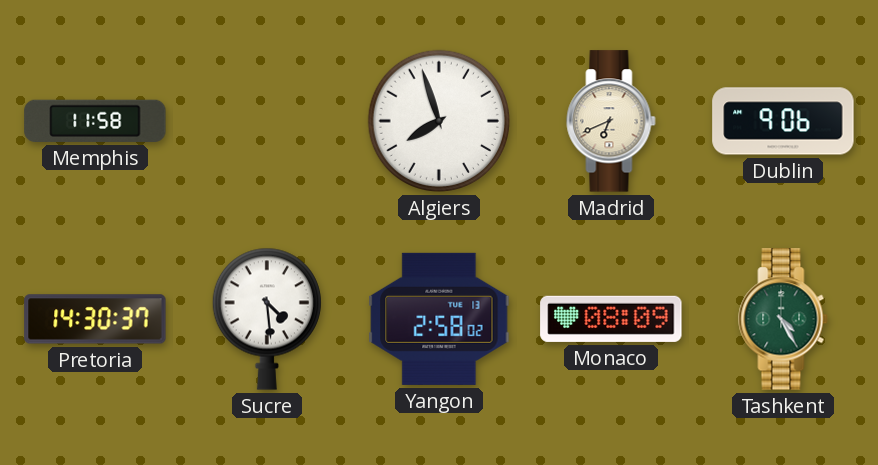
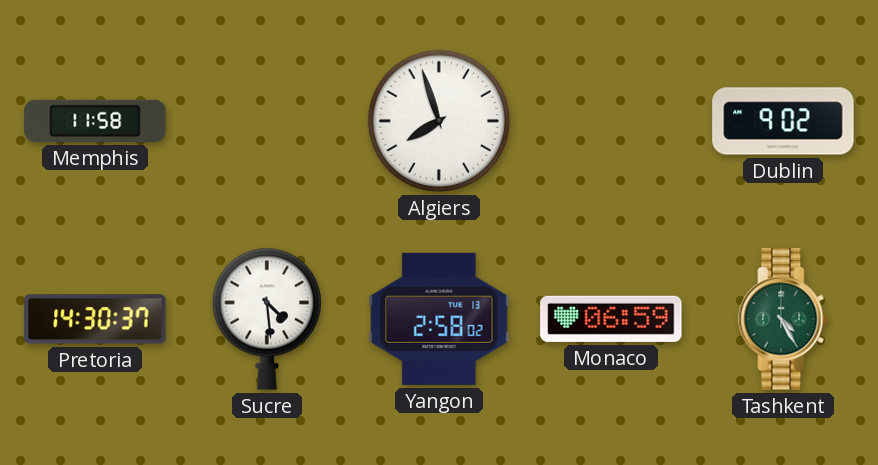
Madrid: 6:41 -> none
Dublin: 9:06 -> 9:02
Monaco: 08:09 -> 06:59
